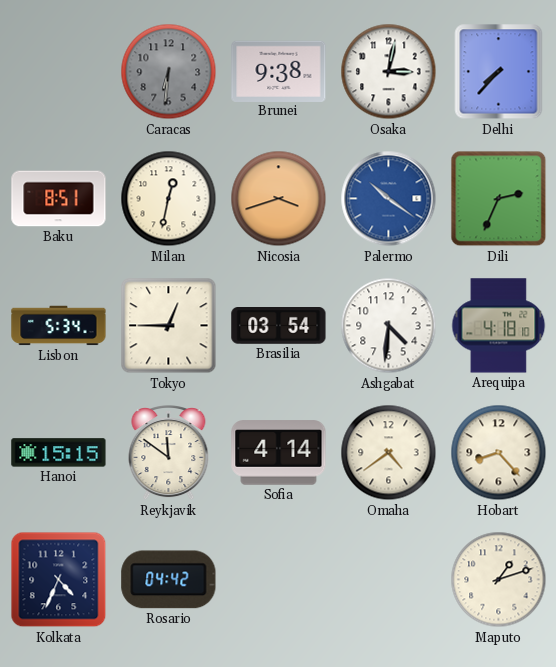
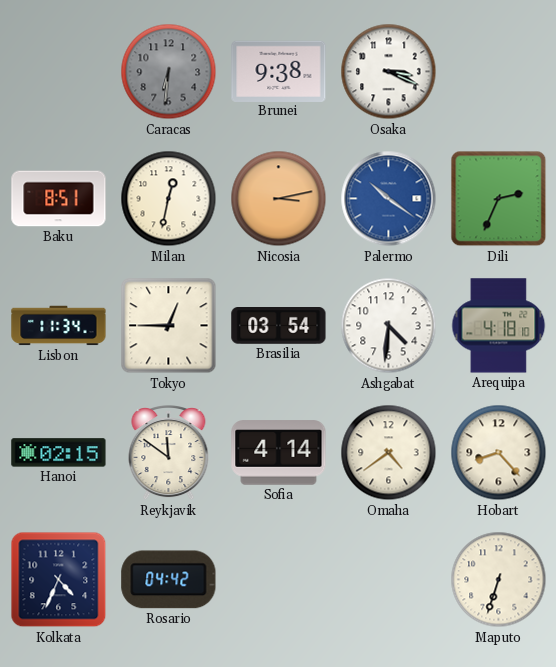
Osaka: 3:02 -> 3:19
Delhi: 7:37 -> none
Nicosia: 3:42 -> 3:13
Lisbon: 5:34 -> 11:34
Hanoi: 15:15 -> 02:15
Maputo: 1:12 -> 6:33
